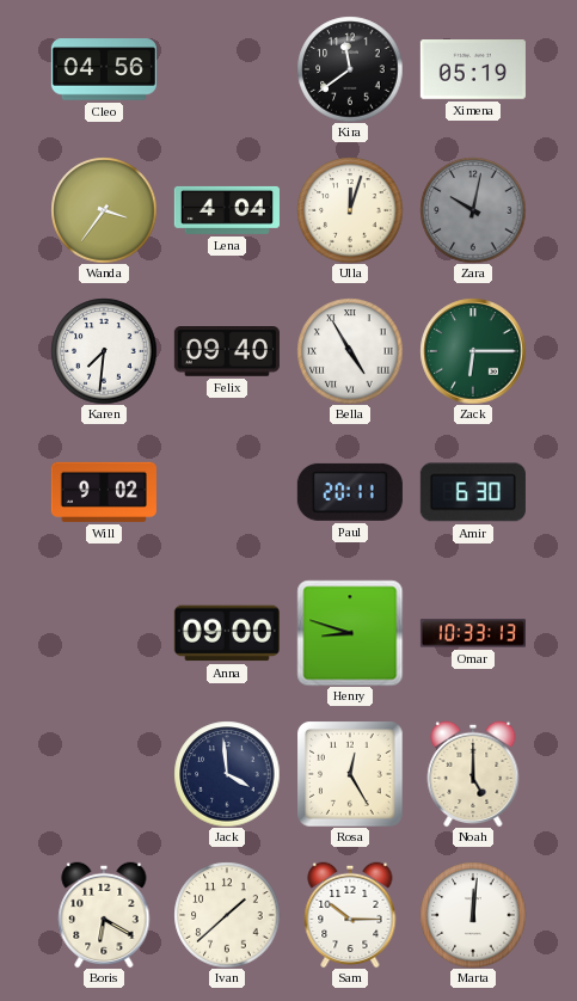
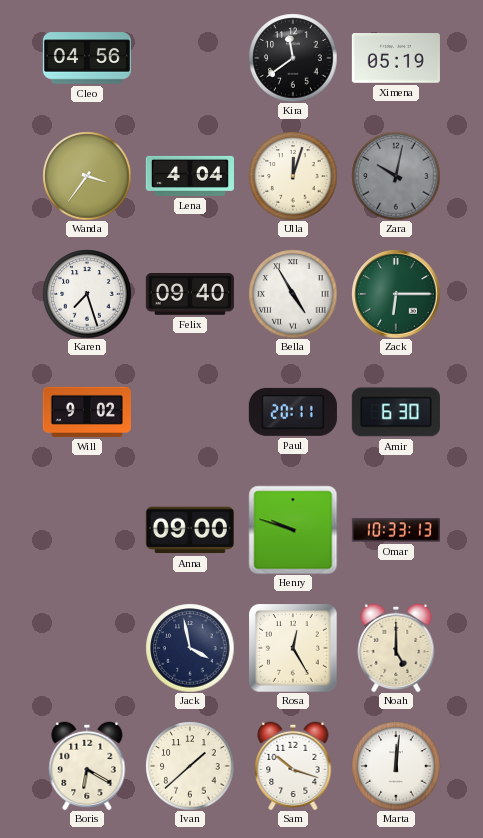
Karen: 7:31 -> 7:27
Henry: 8:48 -> 9:48
Jack: 3:59 -> 3:58
Sam: 10:15 -> 10:18
